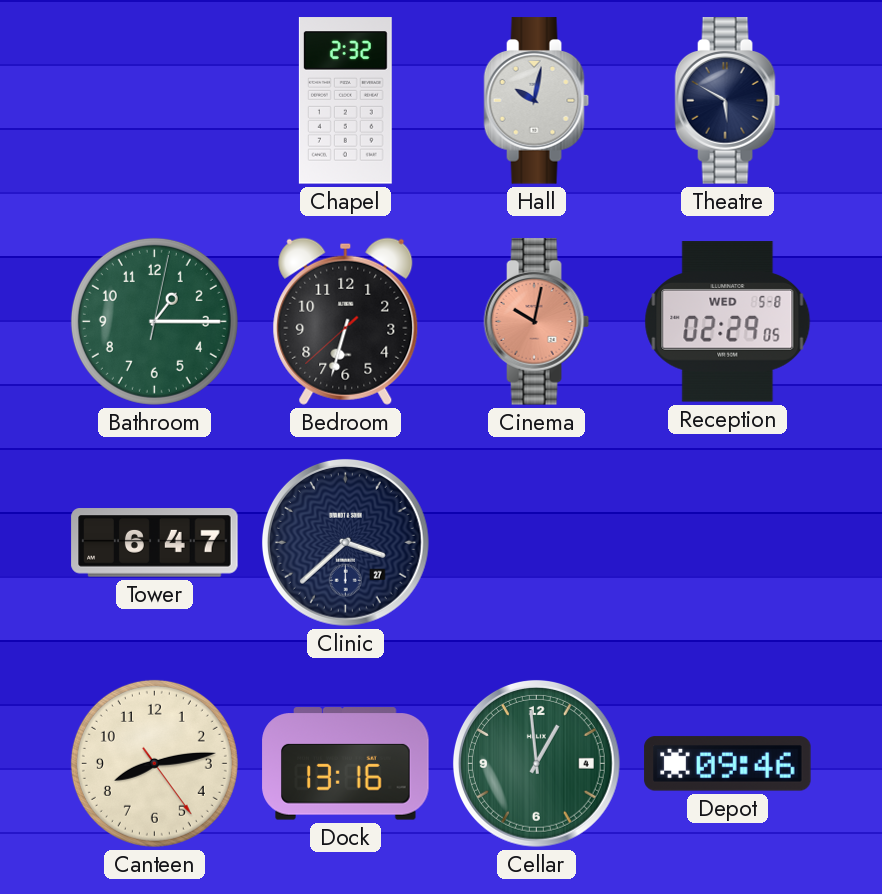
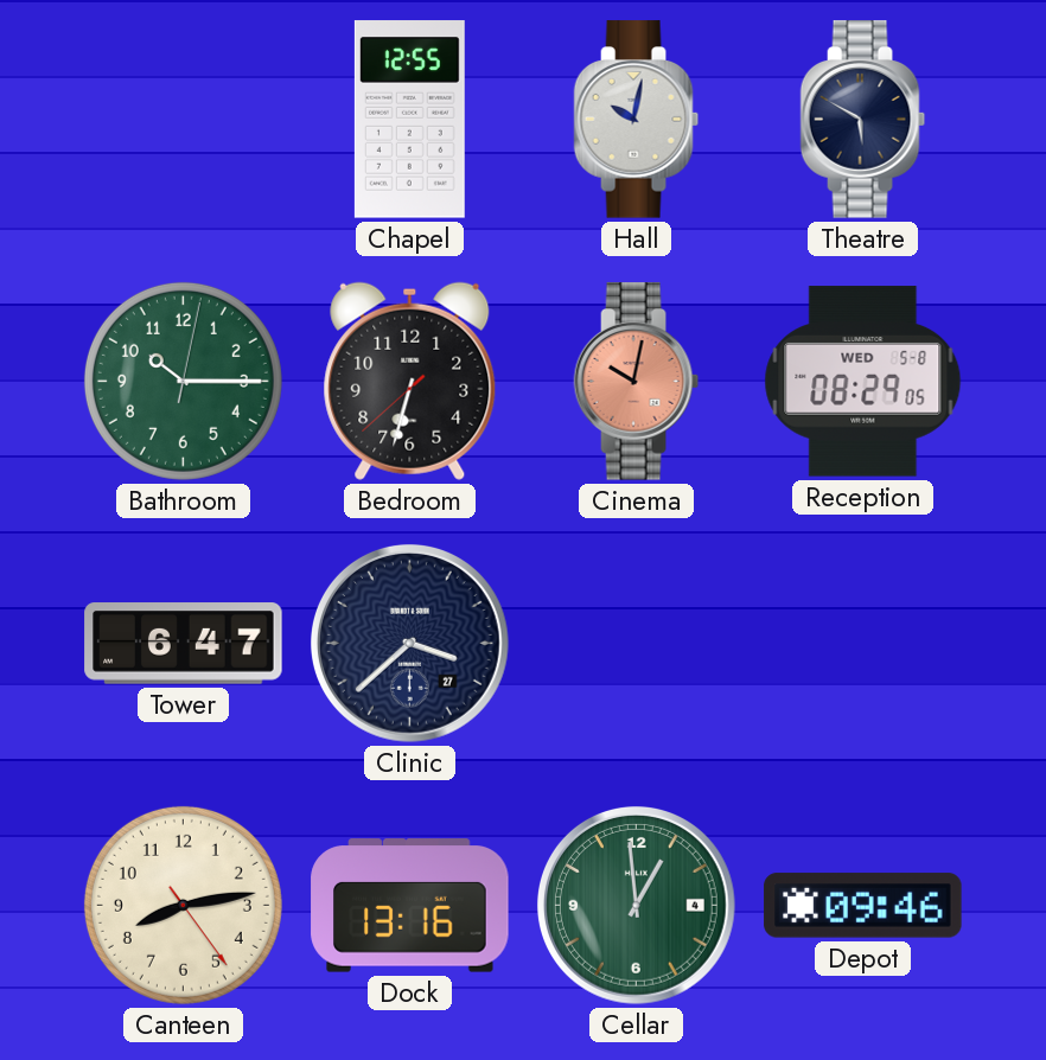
Chapel: 2:32 -> 12:55
Bathroom: 1:15 -> 10:15
Reception: 02:29 -> 08:29
